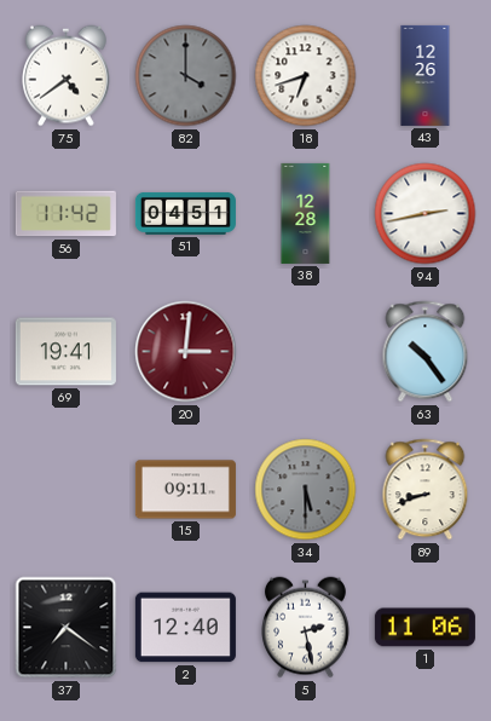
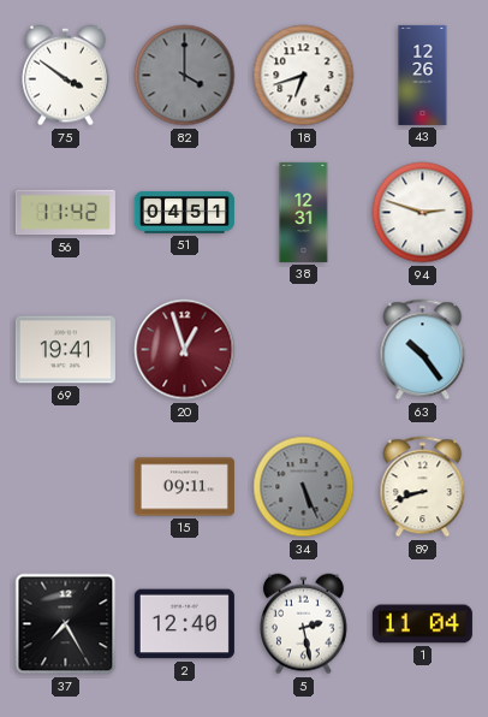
75: 4:39 -> 3:51
38: 12:28 -> 12:31
94: 2:43 -> 2:48
20: 3:01 -> 12:57
34: 5:30 -> 5:26
37: 7:21 -> 7:25
1: 11:06 -> 11:04
